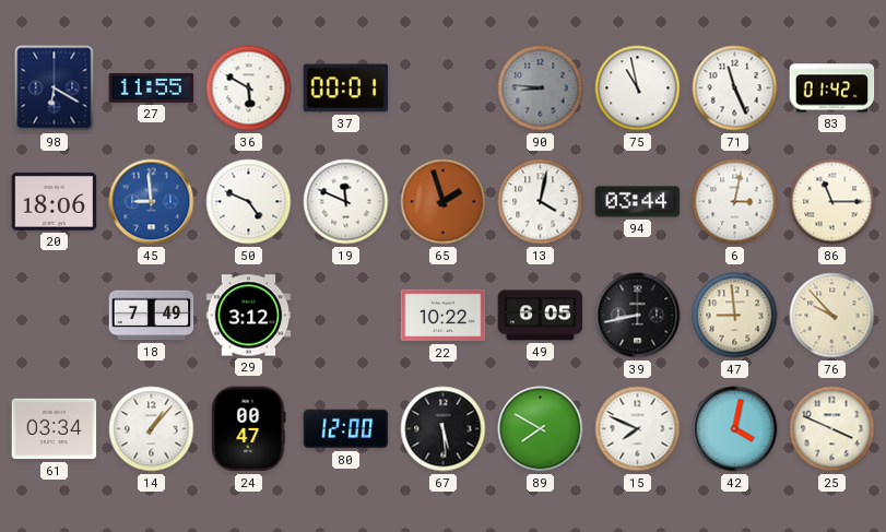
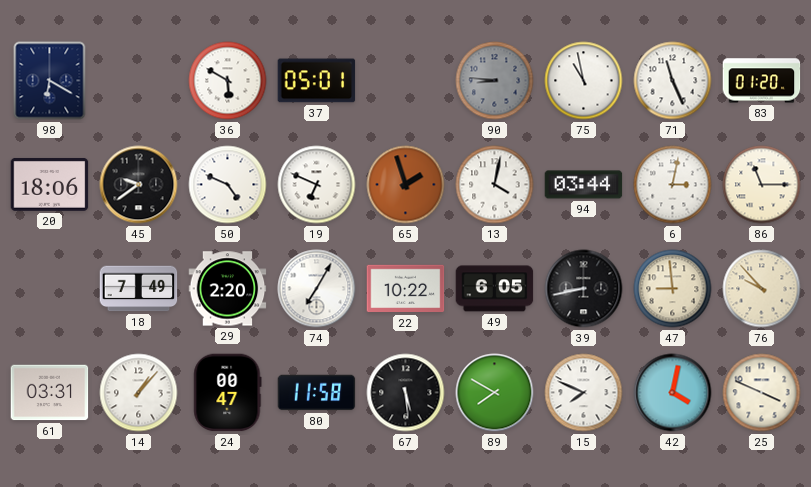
27: 11:55 -> none
37: 00:01 -> 05:01
83: 01:42 -> 01:20
45: 8:59 -> 9:39
45 dial: blue -> black
19: 11:49 -> 6:49
29: 3:12 -> 2:20
74: none -> 7:05
61: 03:34 -> 03:31
80: 12:00 -> 11:58
